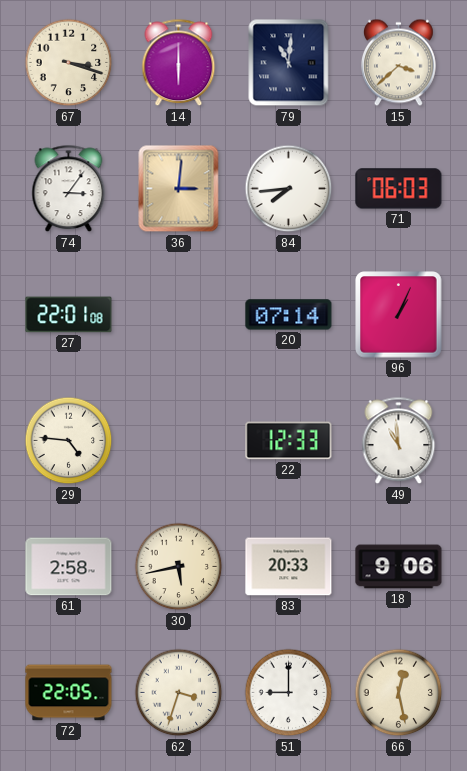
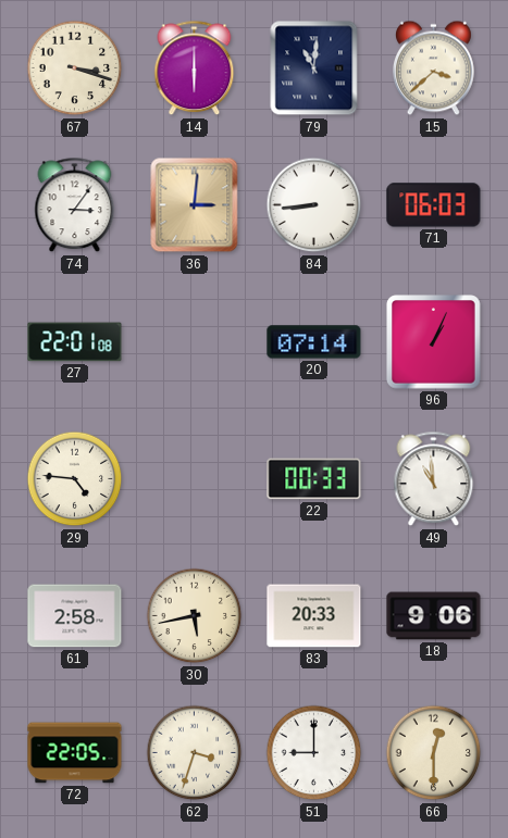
84: 7:44 -> 8:44
22: 12:33 -> 00:33
66: 12:28 -> 12:30
